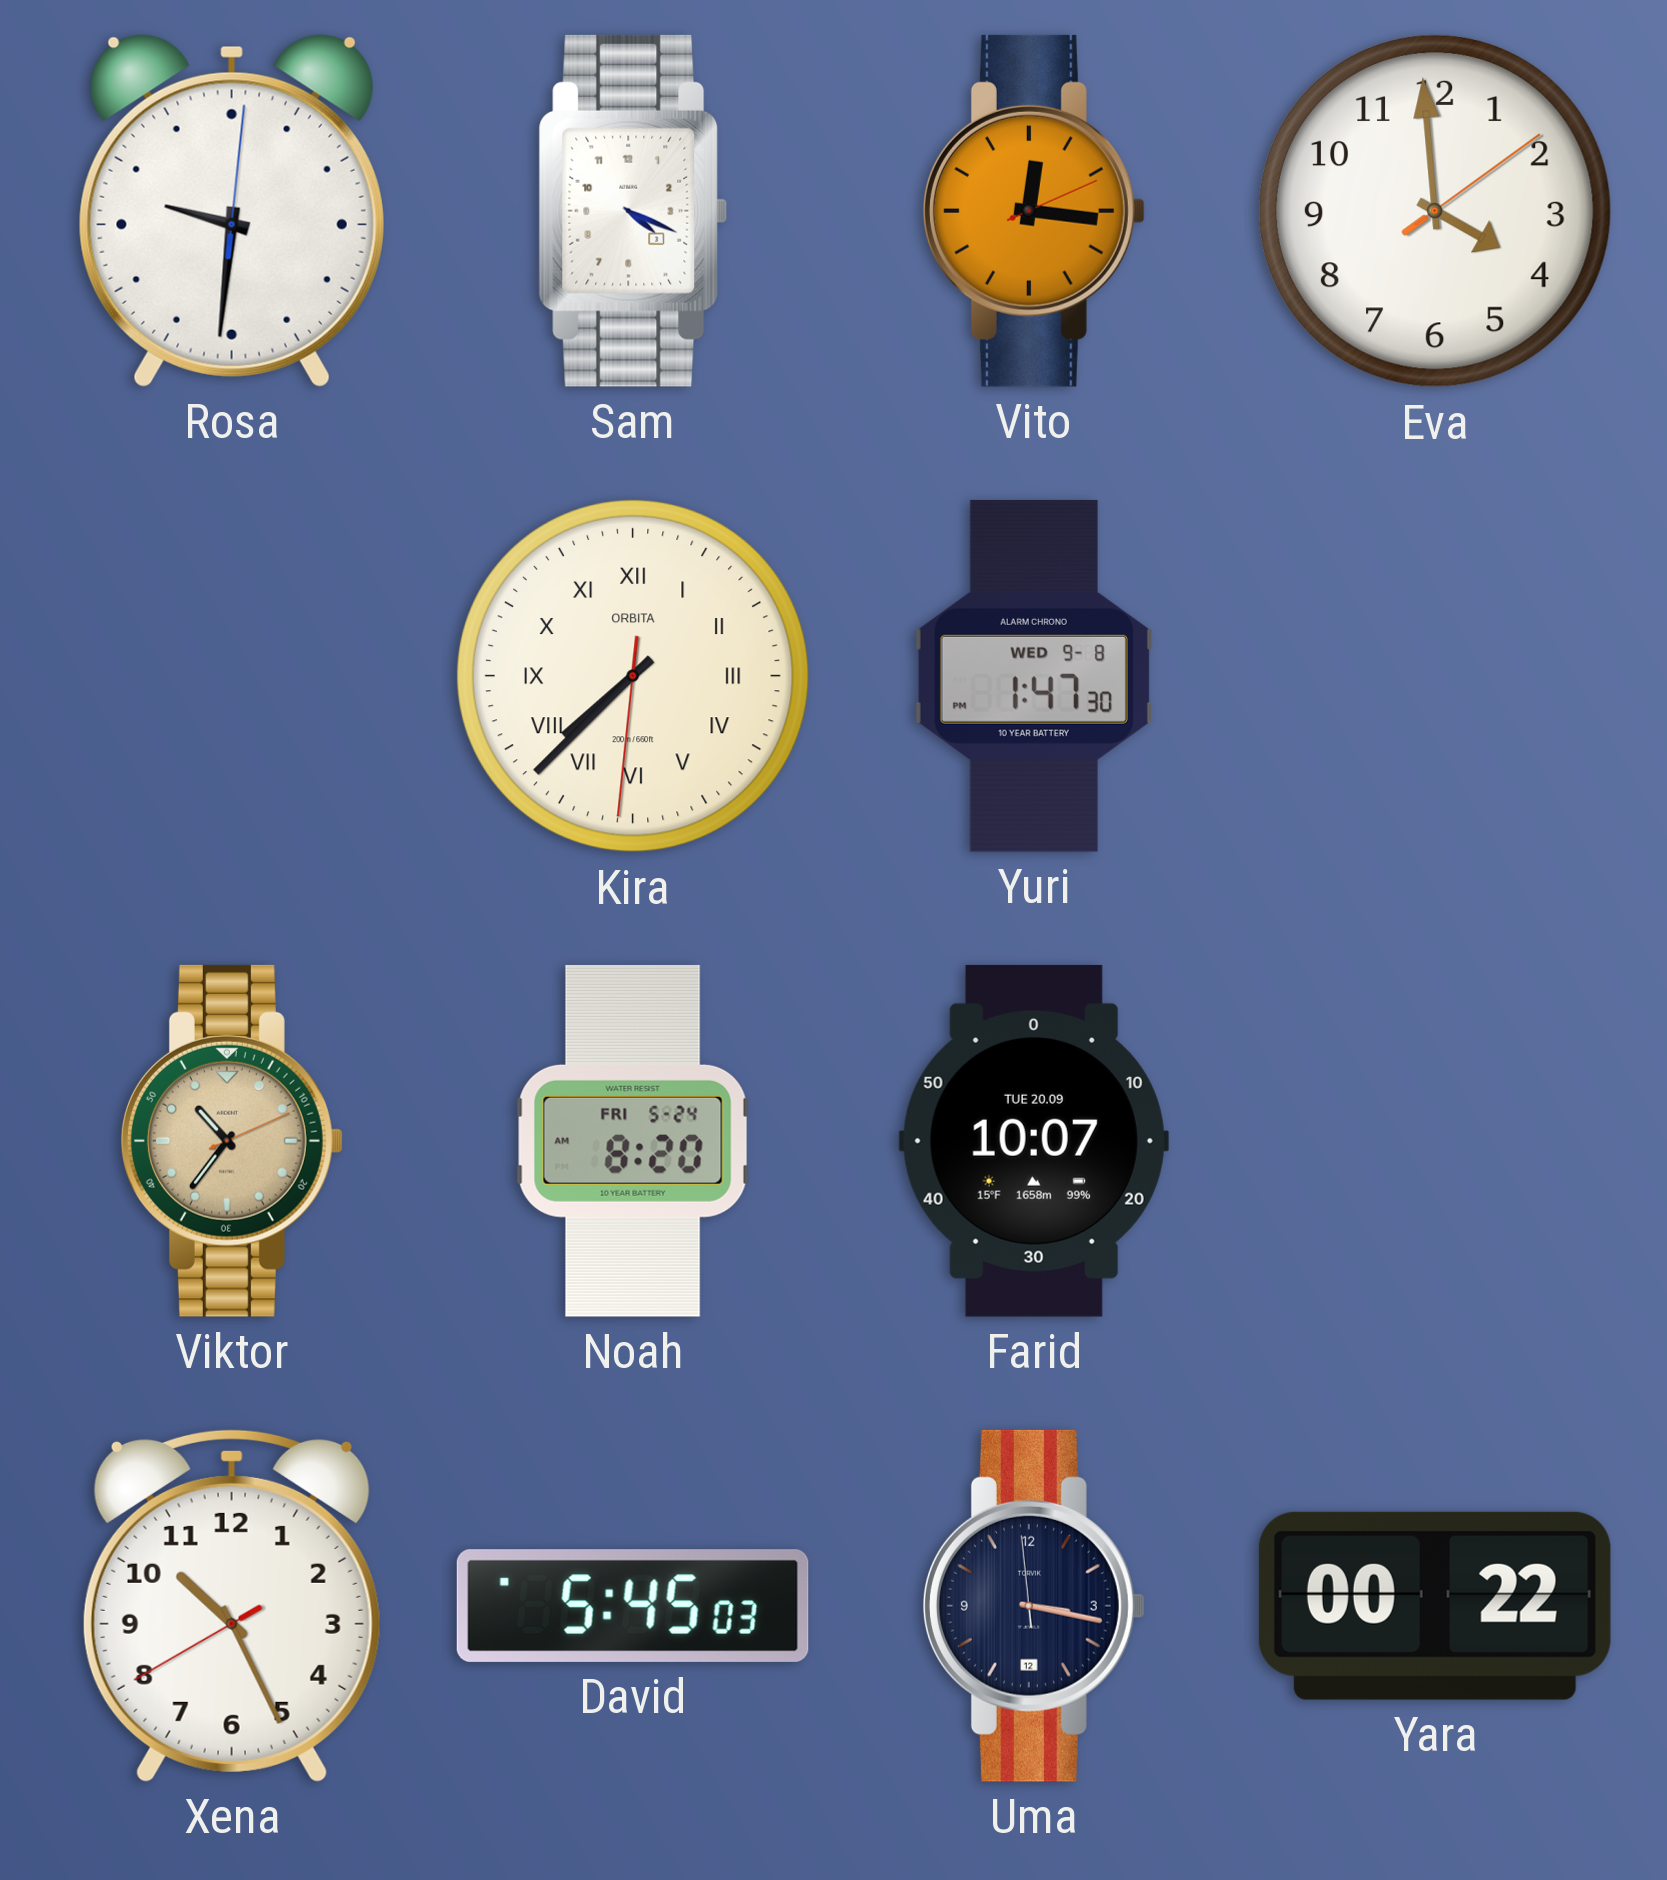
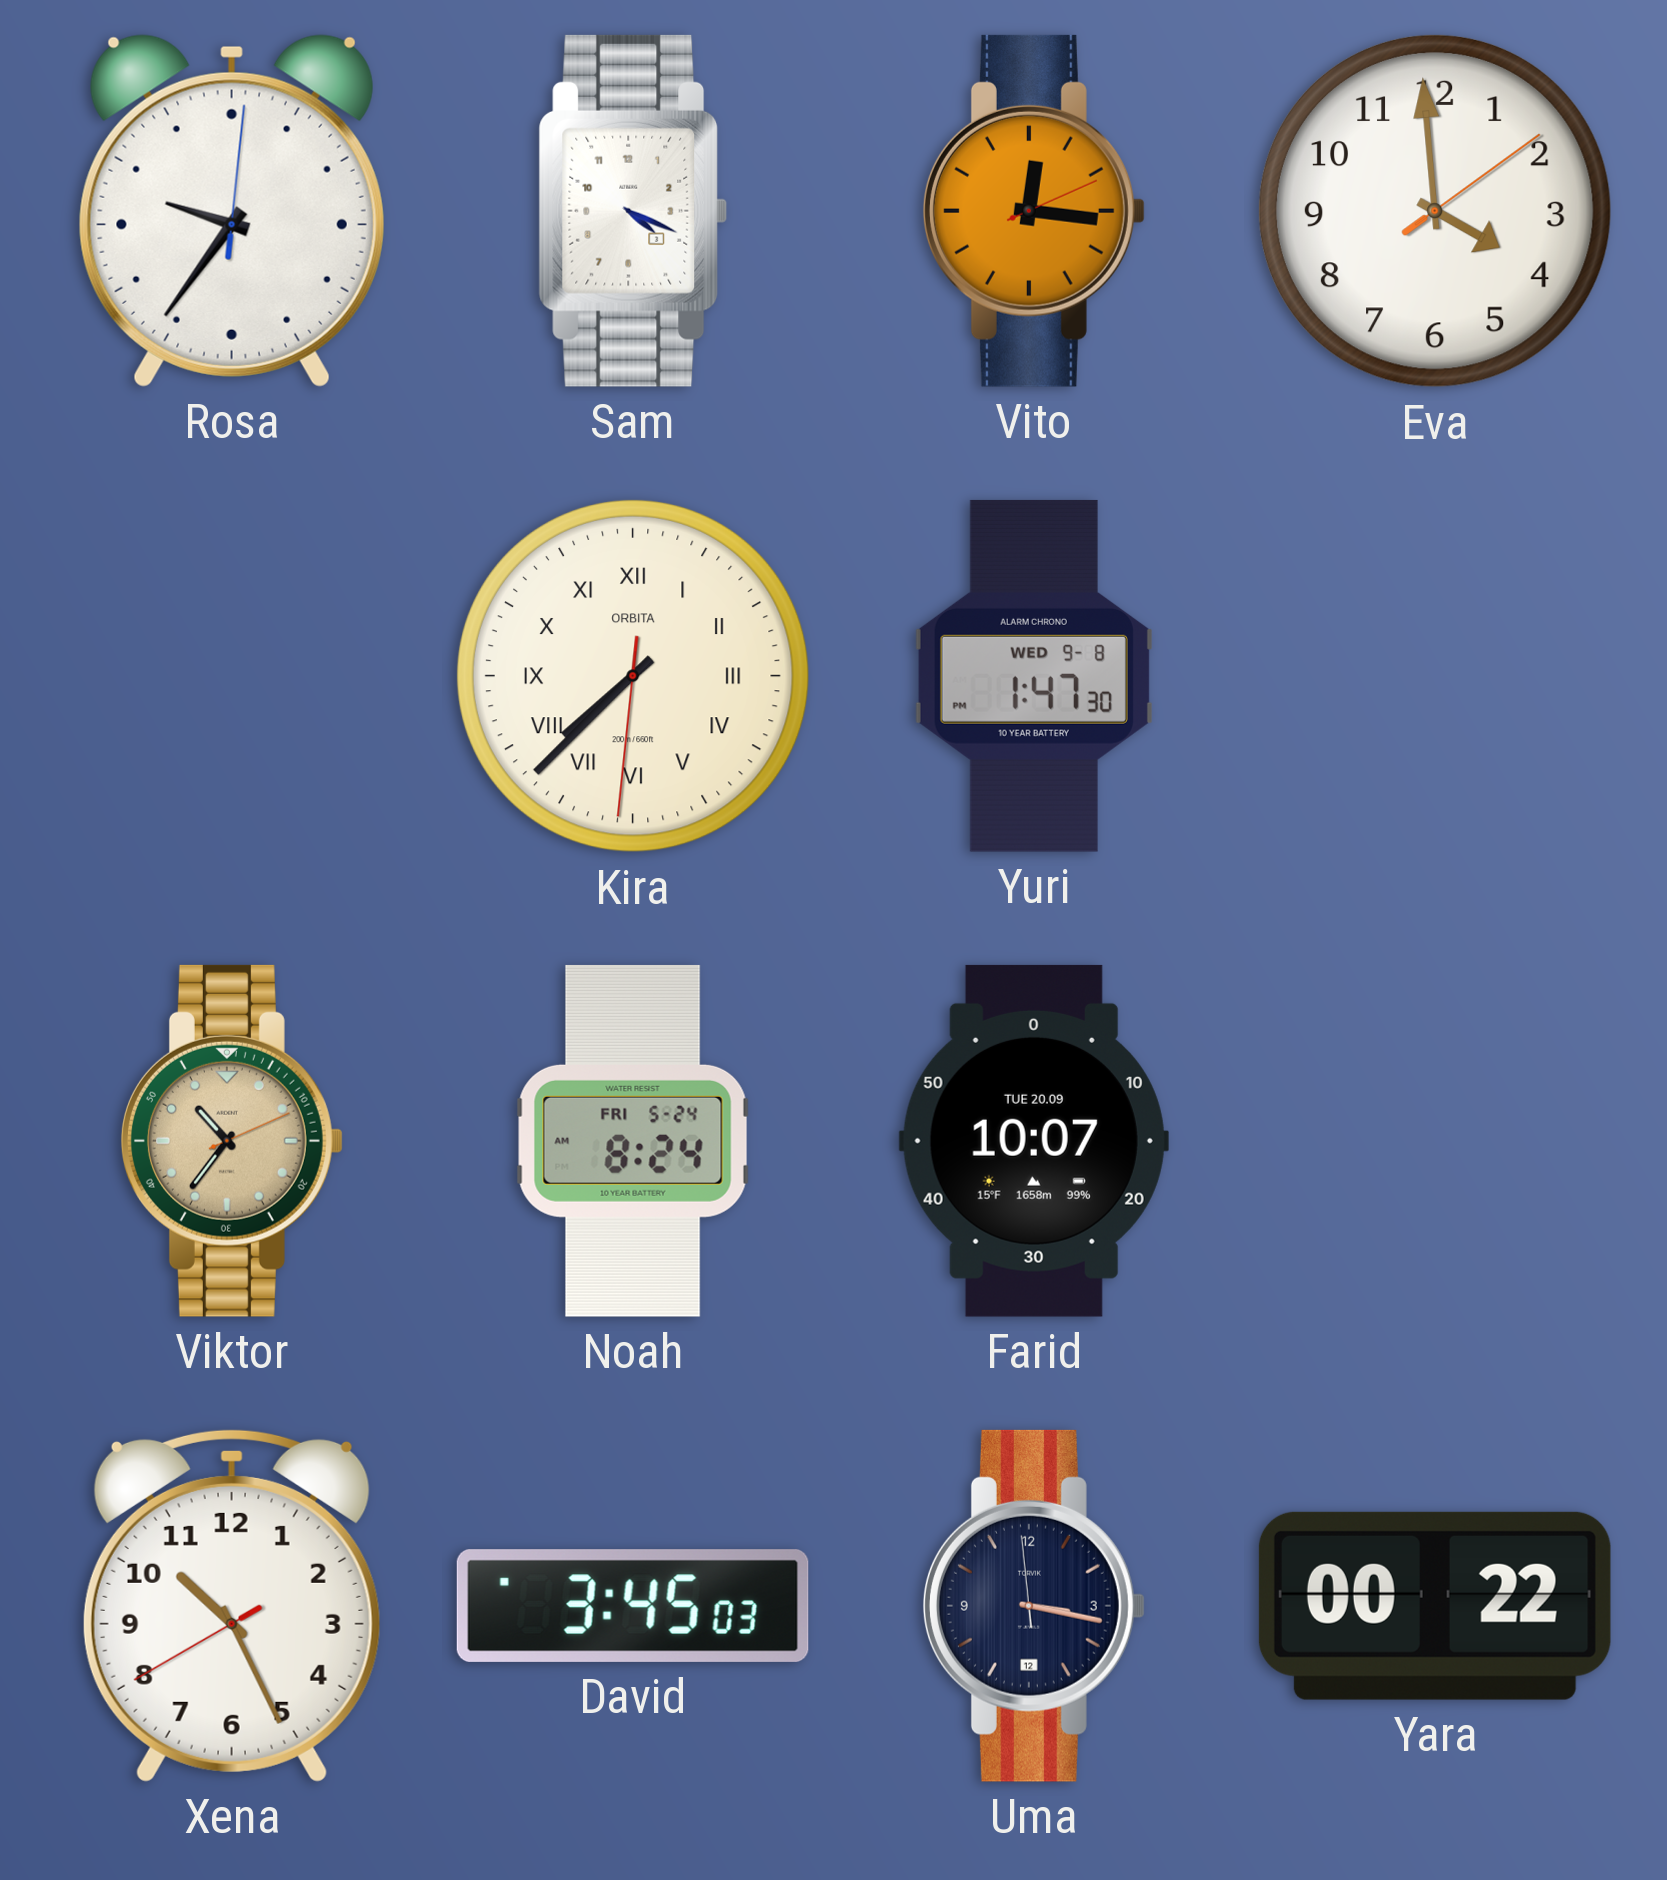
Rosa: 9:31 -> 9:36
Noah: 8:20 -> 8:24
David: 5:45 -> 3:45
